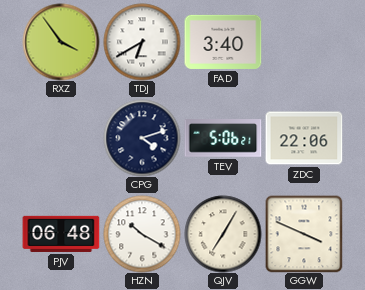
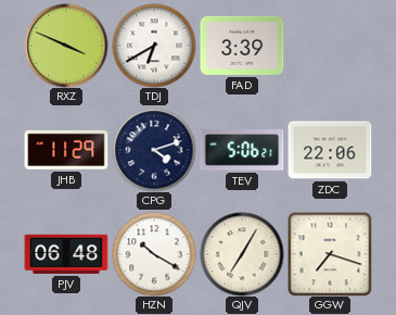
RXZ: 3:54 -> 3:49
FAD: 3:40 -> 3:39
JHB: none -> 11:29
GGW: 3:49 -> 7:18
